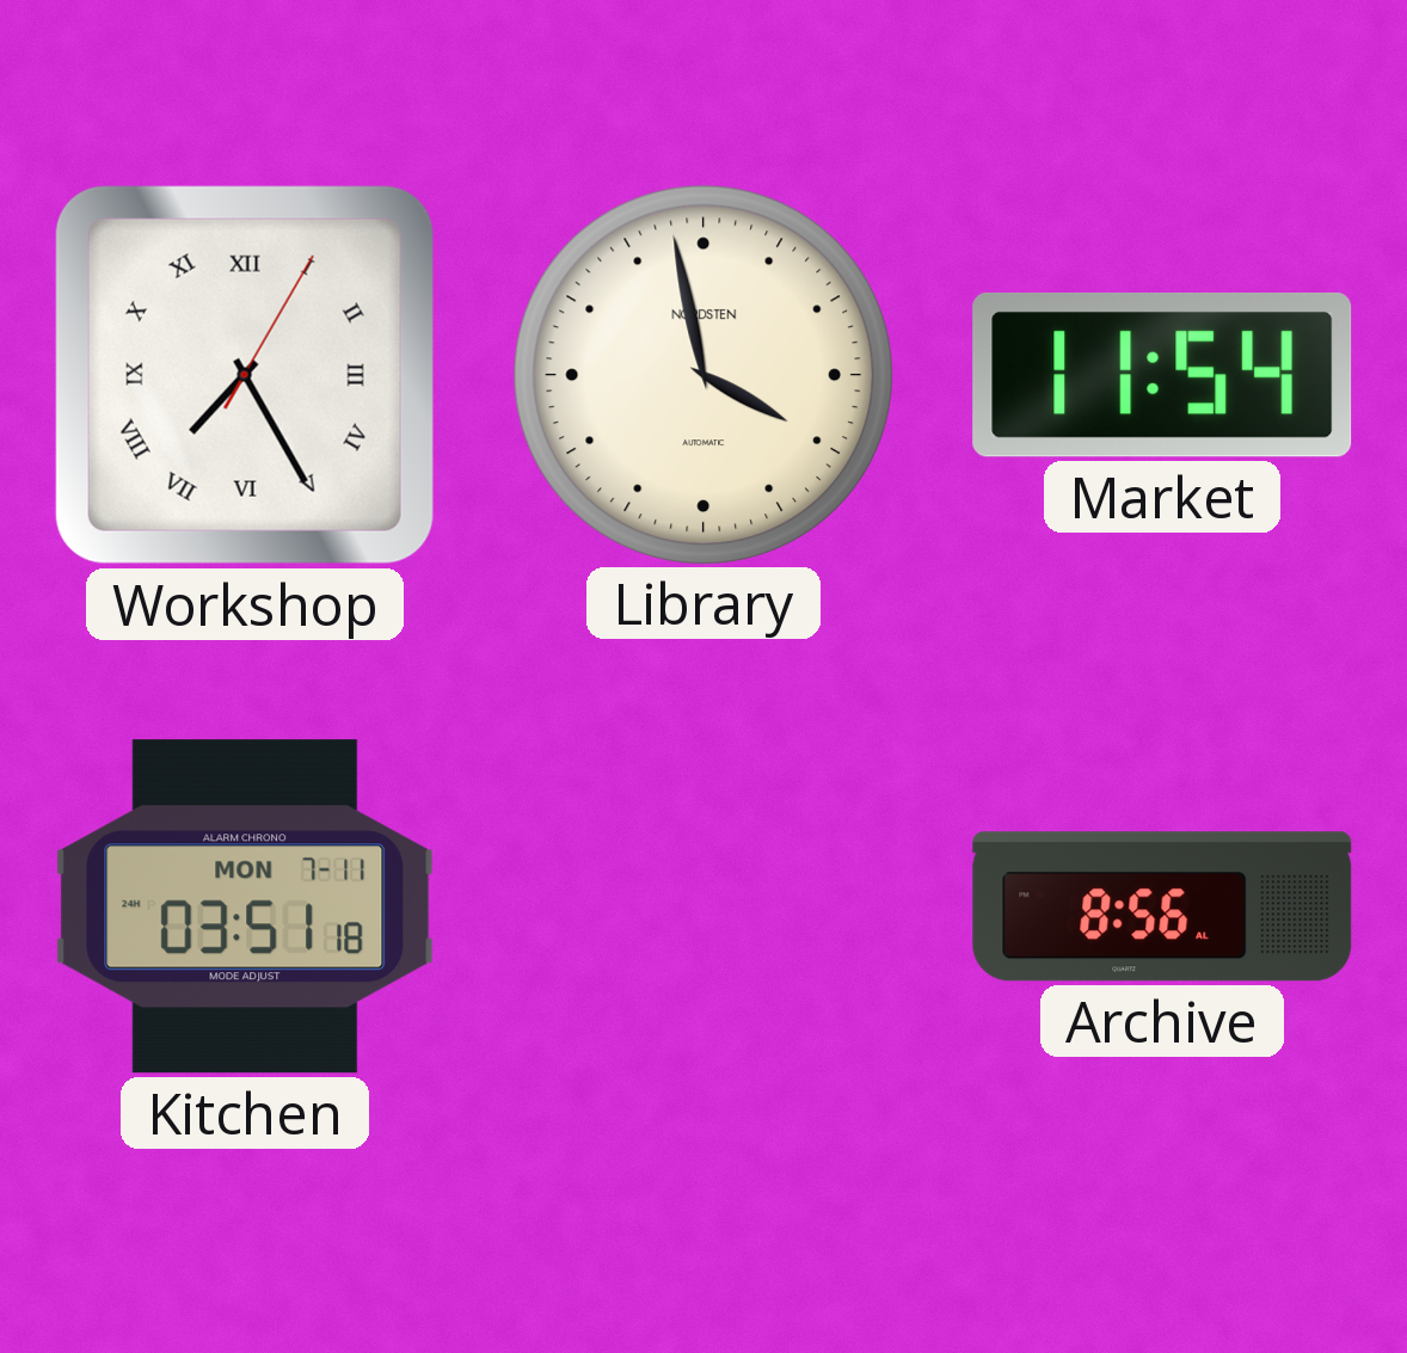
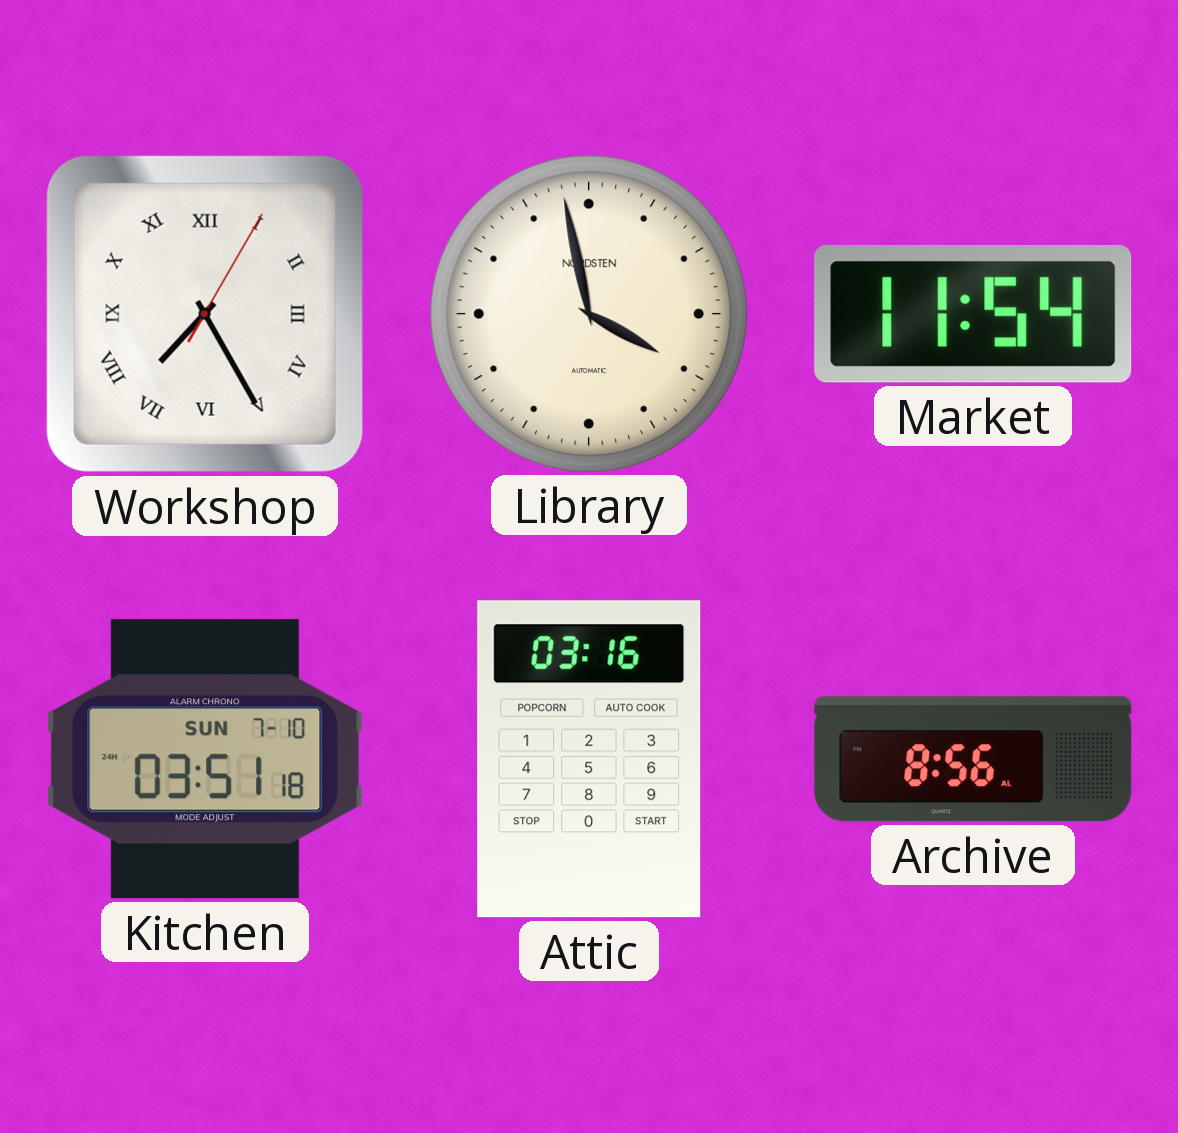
Kitchen date: MON 7-11 -> SUN 7-10
Attic: none -> 03:16
